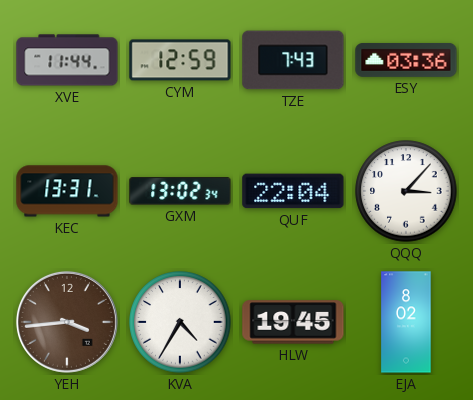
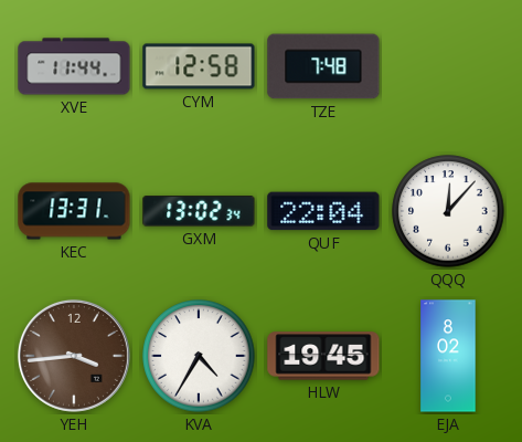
CYM: 12:59 -> 12:58
TZE: 7:43 -> 7:48
ESY: 03:36 -> none
QQQ: 3:07 -> 12:07
